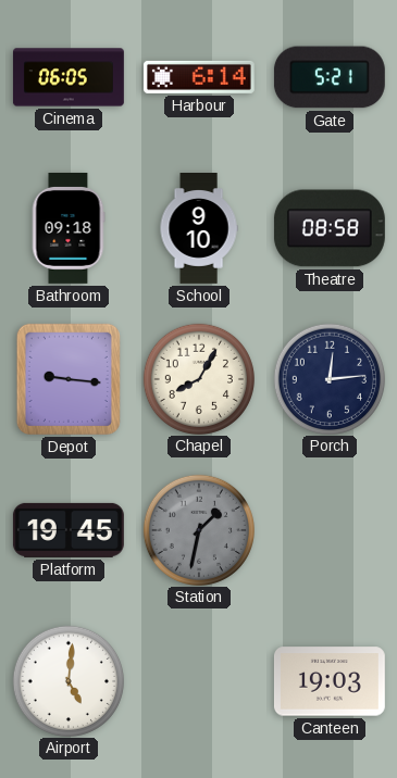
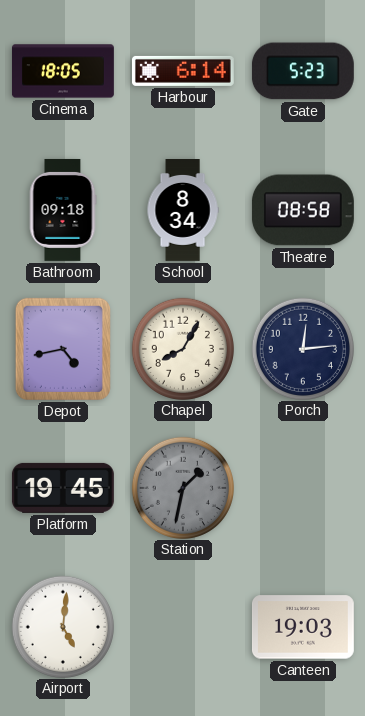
Cinema: 06:05 -> 18:05
Gate: 5:21 -> 5:23
School: 9:10 -> 8:34
Depot: 9:16 -> 4:43
